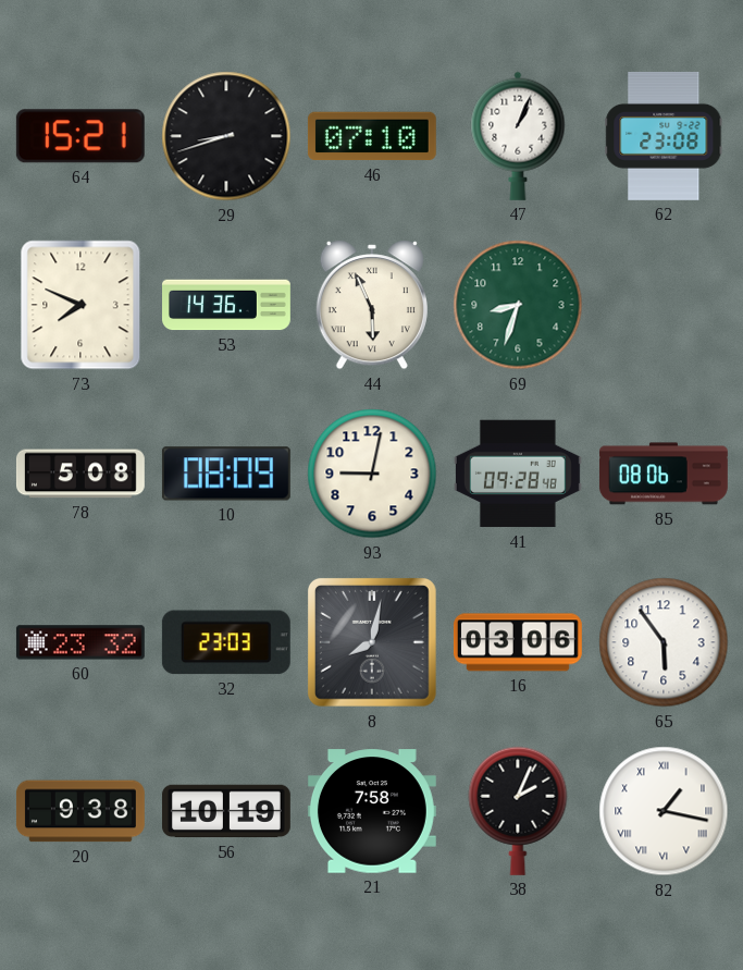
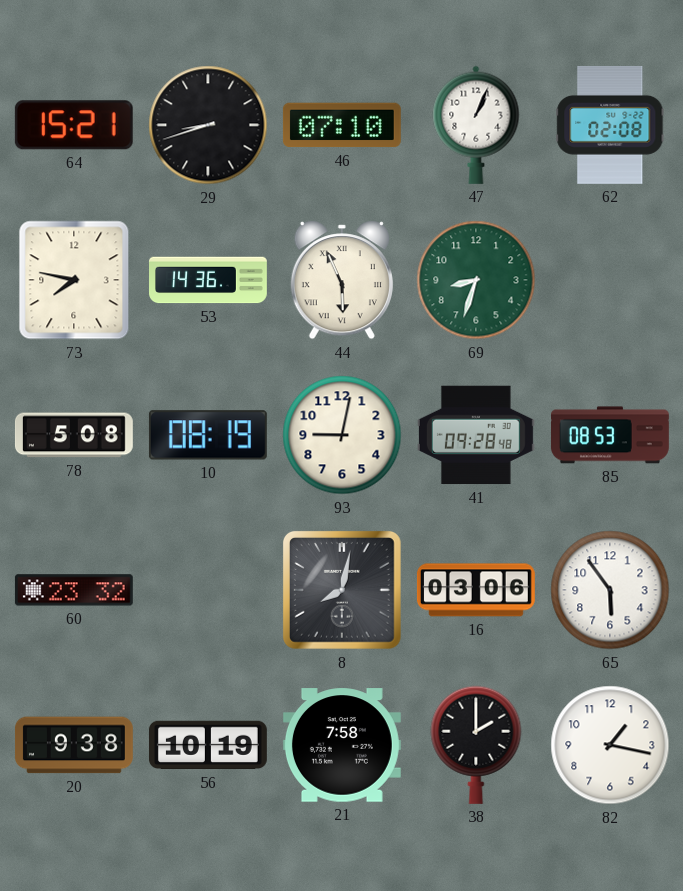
62: 23:08 -> 02:08
73: 7:49 -> 7:47
10: 08:09 -> 08:19
85: 08:06 -> 08:53
32: 23:03 -> none
38: 2:04 -> 2:00
82 numerals: Roman -> Arabic
